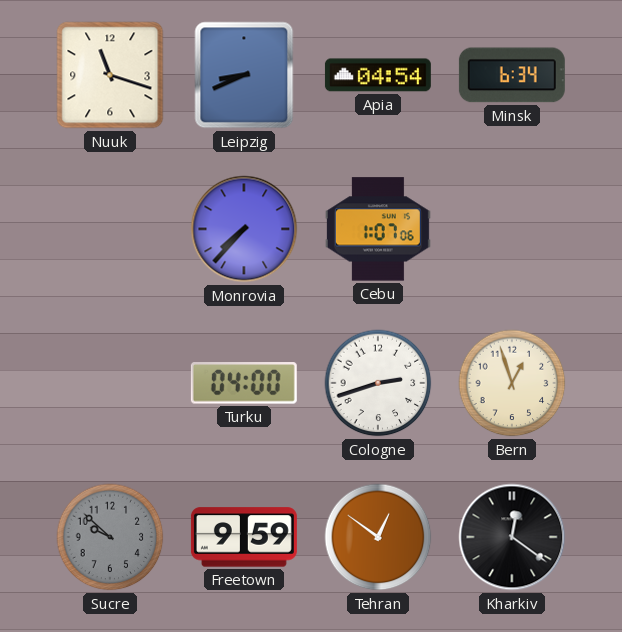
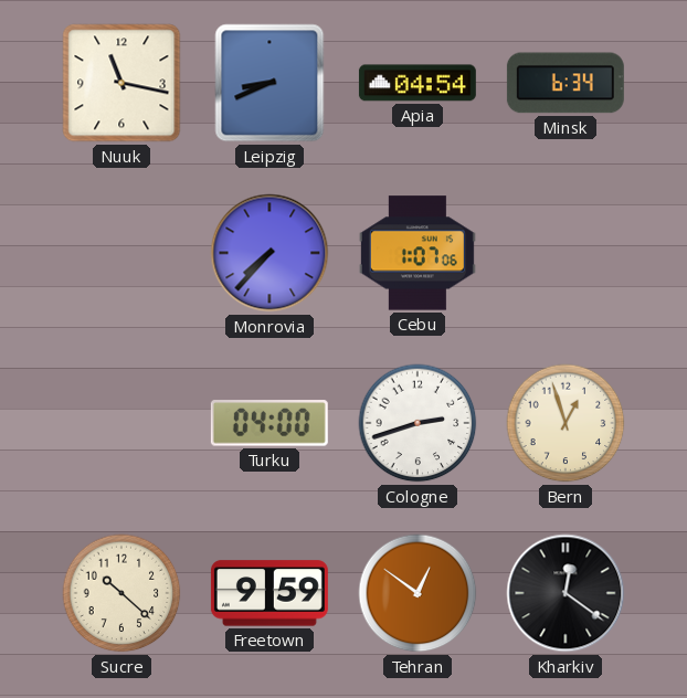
Nuuk: 11:18 -> 11:17
Sucre: 9:52 -> 10:22
Sucre dial: grey -> cream
